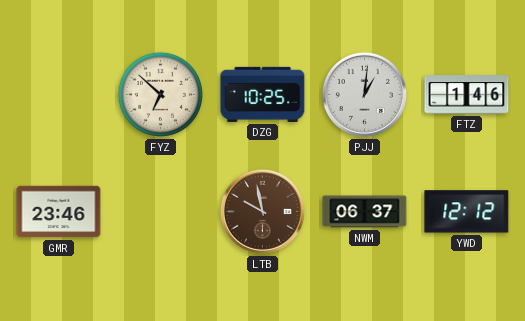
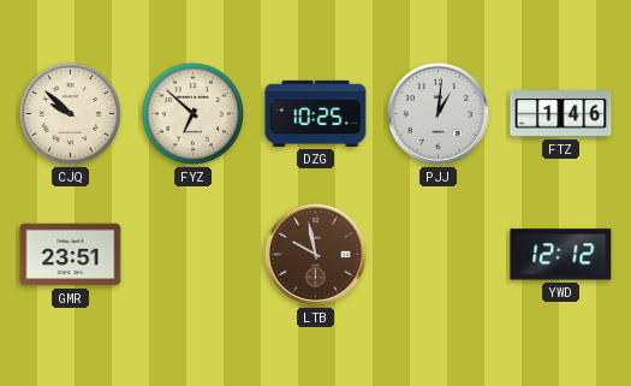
CJQ: none -> 9:52
GMR: 23:46 -> 23:51
NWM: 06:37 -> none
